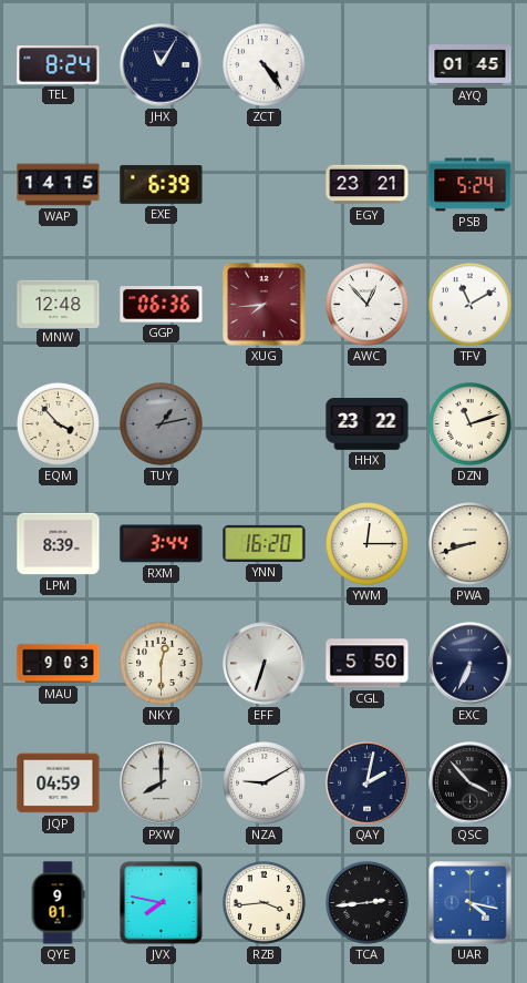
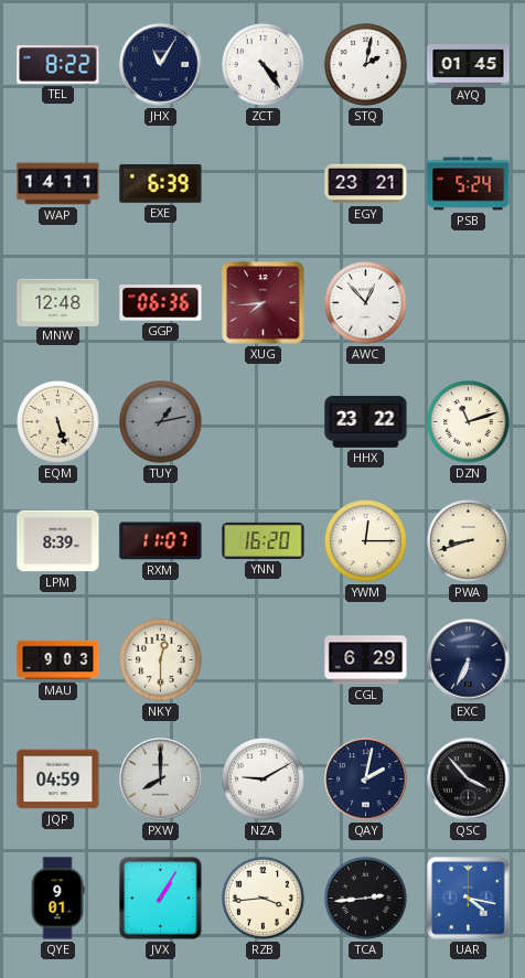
TEL: 8:24 -> 8:22
STQ: none -> 2:02
WAP: 14:15 -> 14:11
TFV: 11:10 -> none
EQM: 3:53 -> 5:27
RXM: 3:44 -> 11:07
EFF: 6:33 -> none
CGL: 5:50 -> 6:29
JVX: 7:47 -> 1:05
